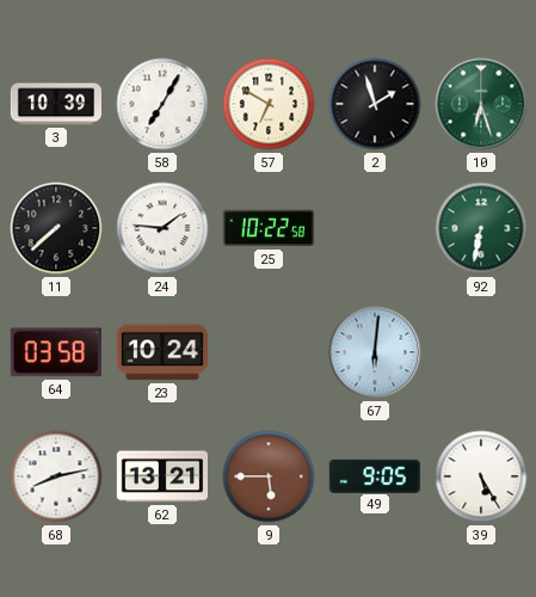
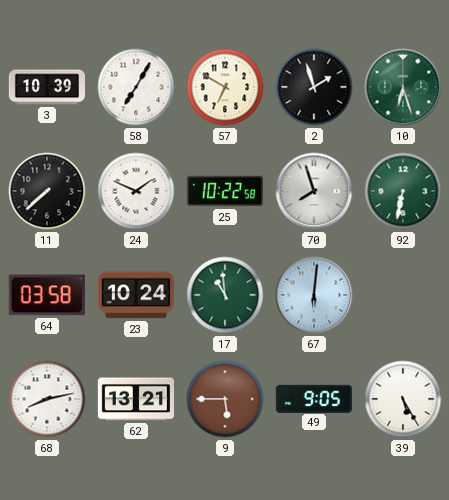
24: 1:46 -> 1:49
70: none -> 7:57
17: none -> 10:59
